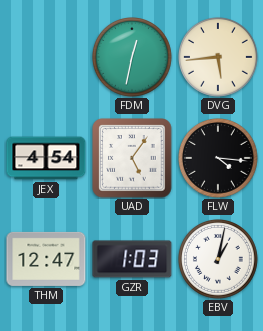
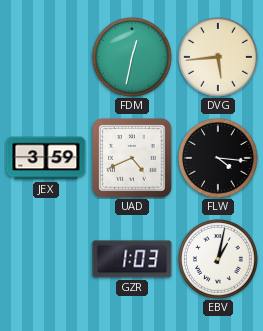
JEX: 4:54 -> 3:59
UAD: 5:06 -> 4:41
THM: 12:47 -> none
